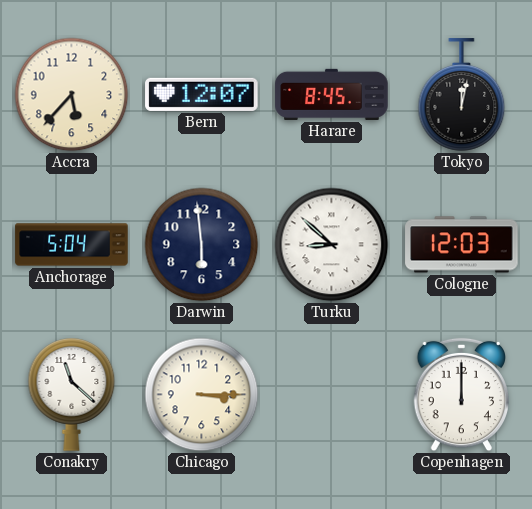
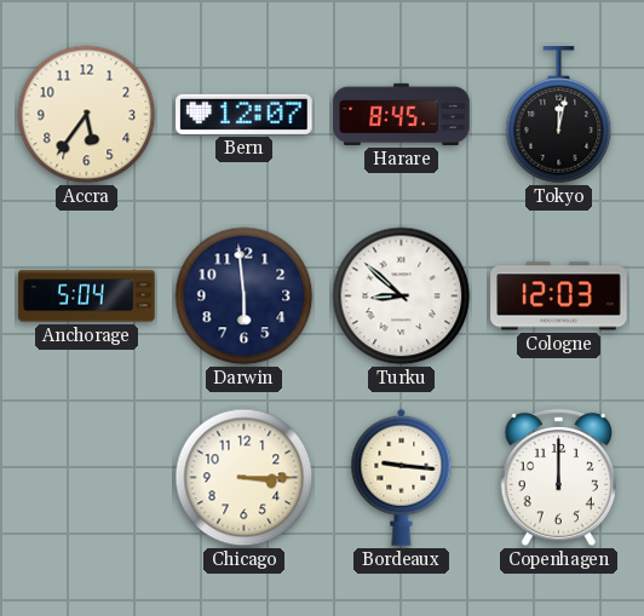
Accra: 5:37 -> 5:36
Conakry: 11:22 -> none
Bordeaux: none -> 9:16
